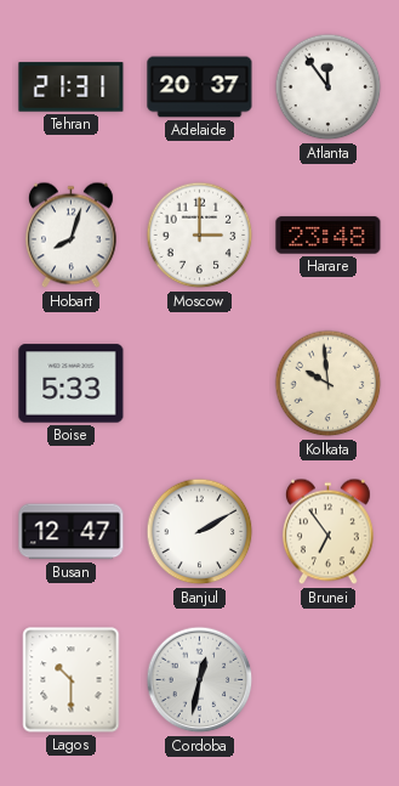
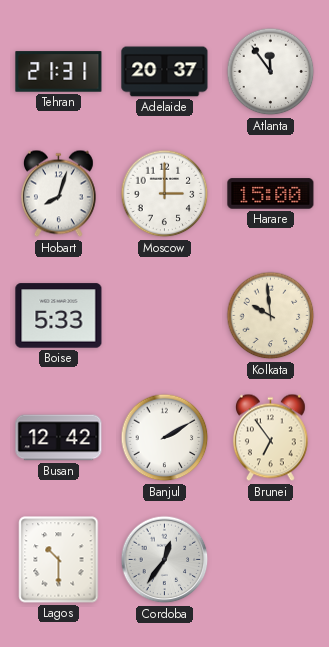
Harare: 23:48 -> 15:00
Busan: 12:47 -> 12:42
Cordoba: 12:32 -> 12:36
